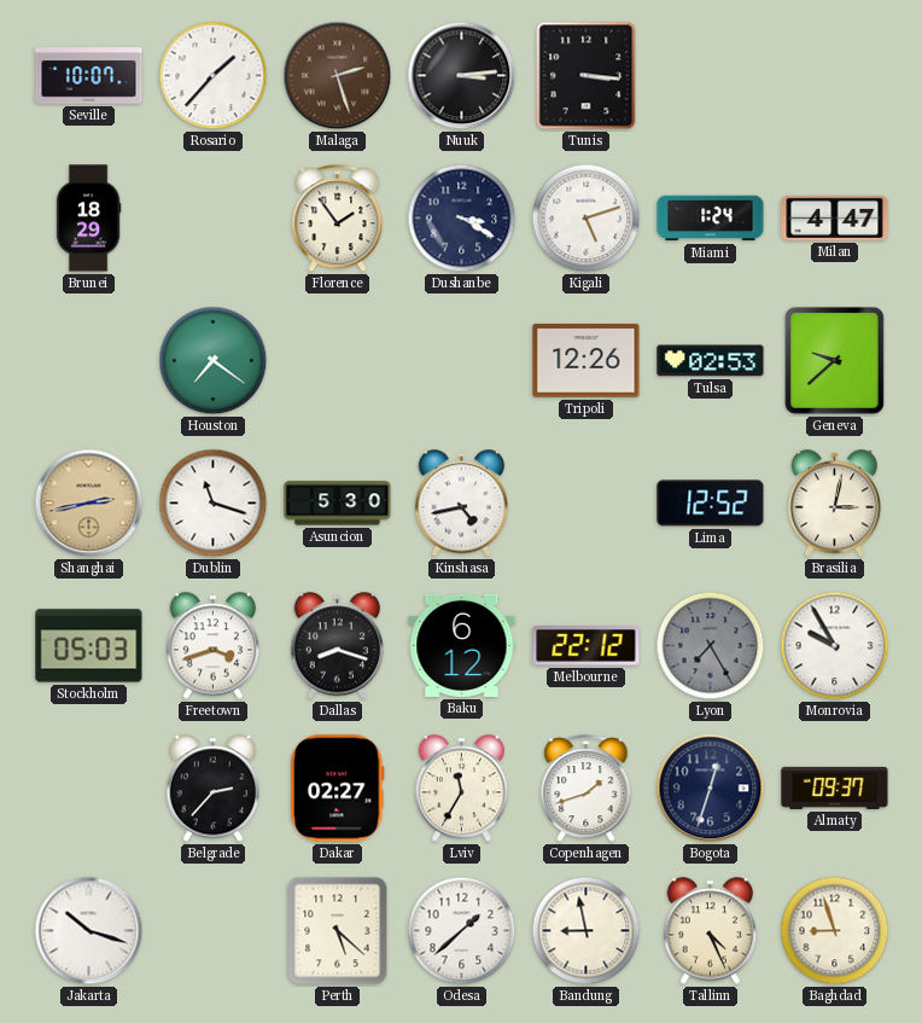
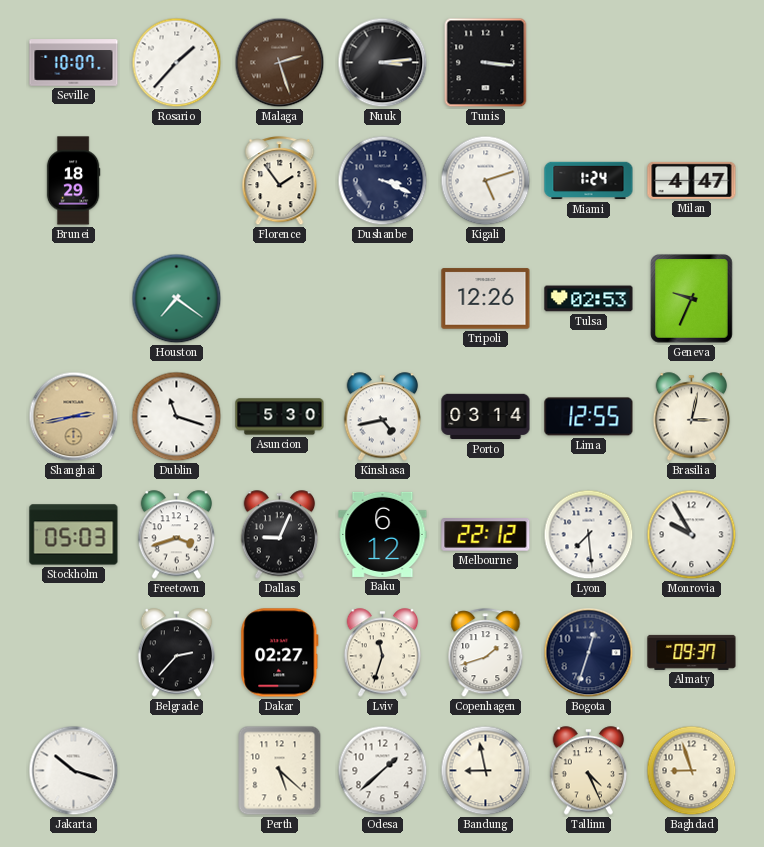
Dushanbe: 3:20 -> 3:19
Geneva: 9:38 -> 9:34
Porto: none -> 03:14
Lima: 12:52 -> 12:55
Dallas: 8:18 -> 9:04
Lyon: 7:25 -> 7:29
Lyon dial: grey -> white
Lviv: 11:35 -> 11:33
